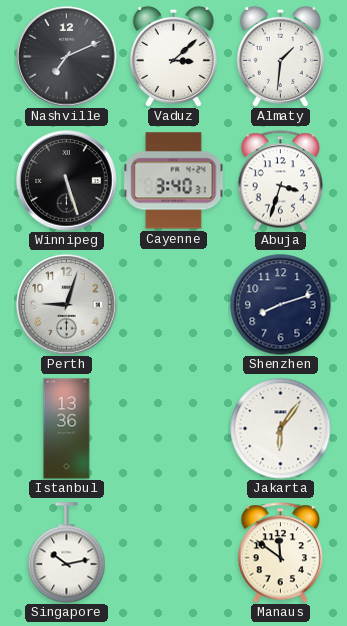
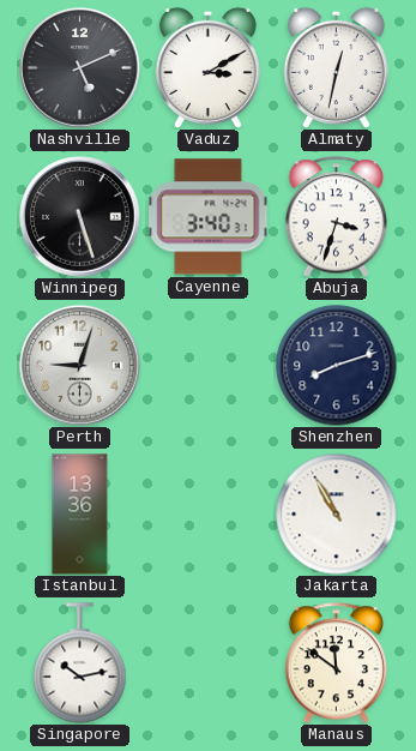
Nashville: 7:11 -> 5:11
Vaduz: 3:08 -> 3:10
Almaty: 1:31 -> 12:32
Jakarta: 6:06 -> 10:55
